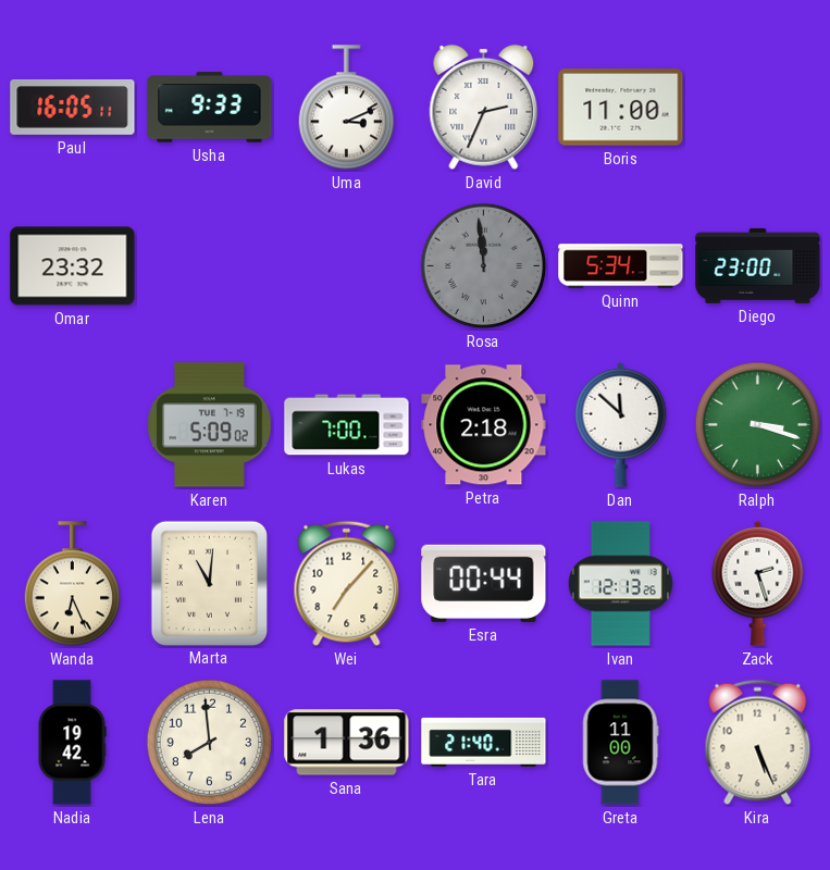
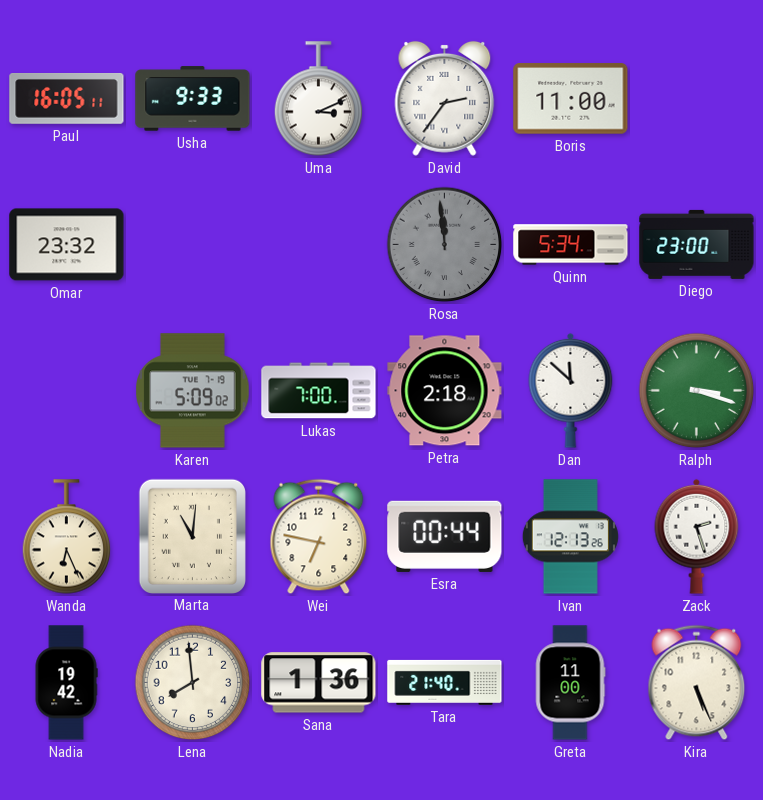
David: 2:34 -> 2:36
Wei: 7:07 -> 6:47
